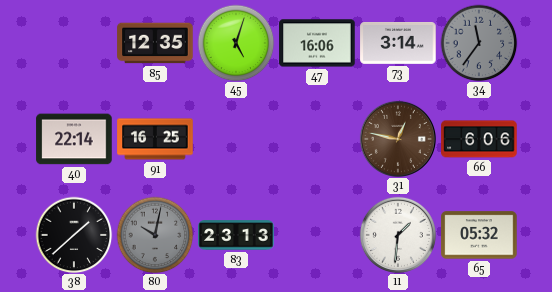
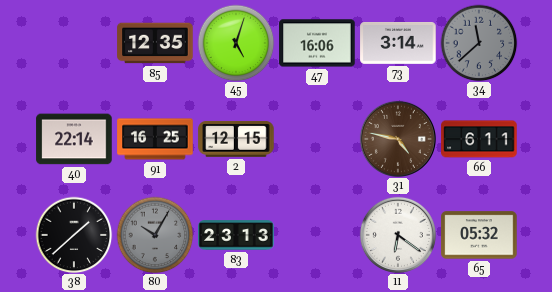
34: 11:36 -> 11:38
2: none -> 12:15
31: 12:47 -> 4:47
66: 6:06 -> 6:11
80: 10:02 -> 10:05
11: 1:31 -> 6:21
